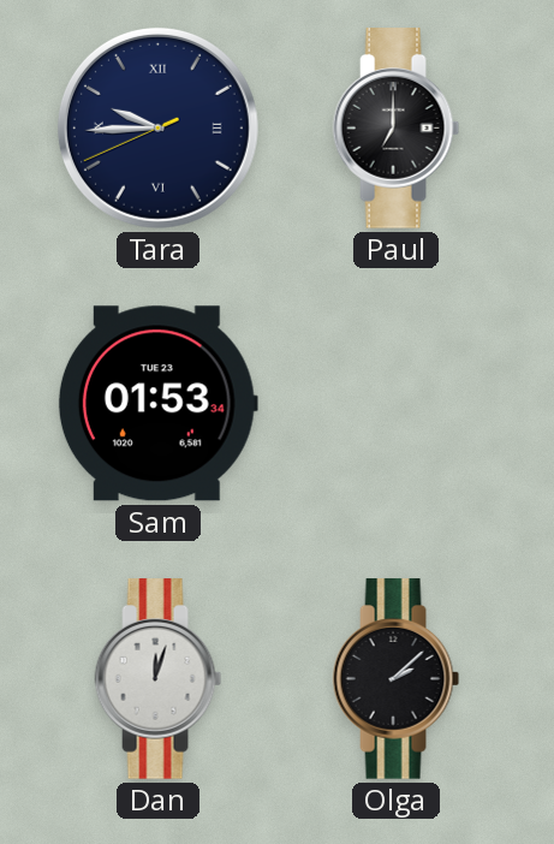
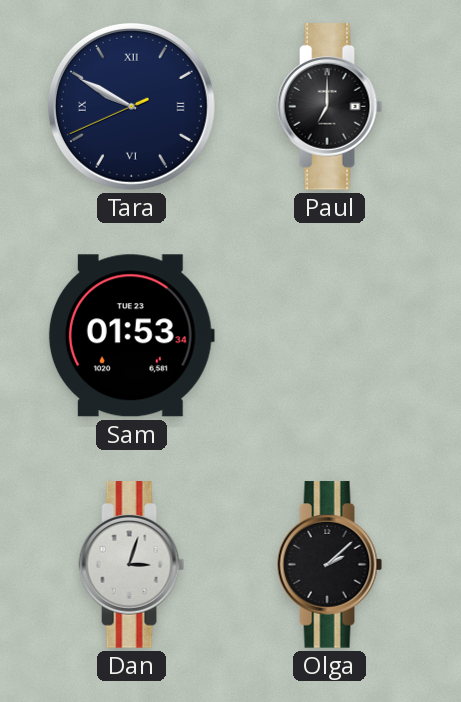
Tara: 9:44 -> 9:49
Dan: 12:03 -> 3:03
